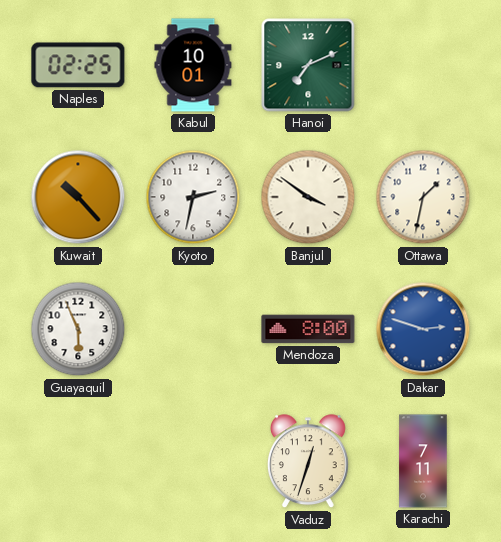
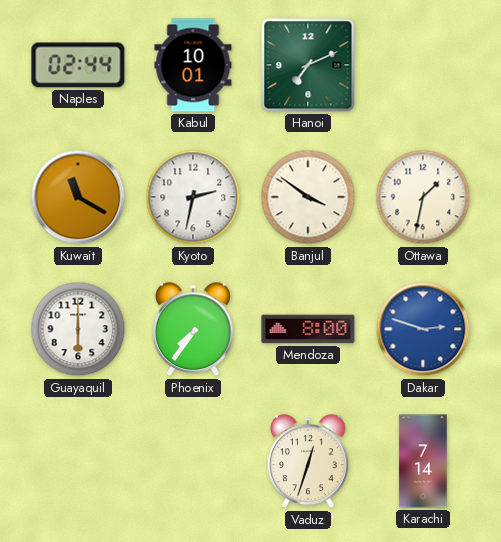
Naples: 02:25 -> 02:44
Kuwait: 10:23 -> 11:20
Guayaquil: 5:56 -> 6:00
Phoenix: none -> 7:36
Karachi: 7:11 -> 7:14
